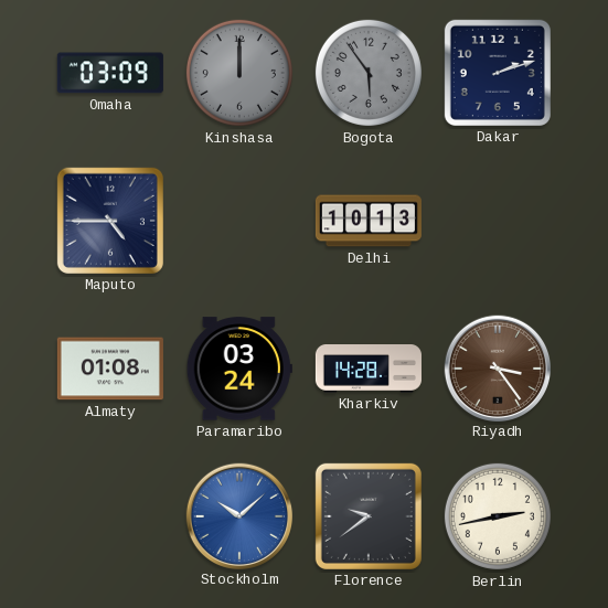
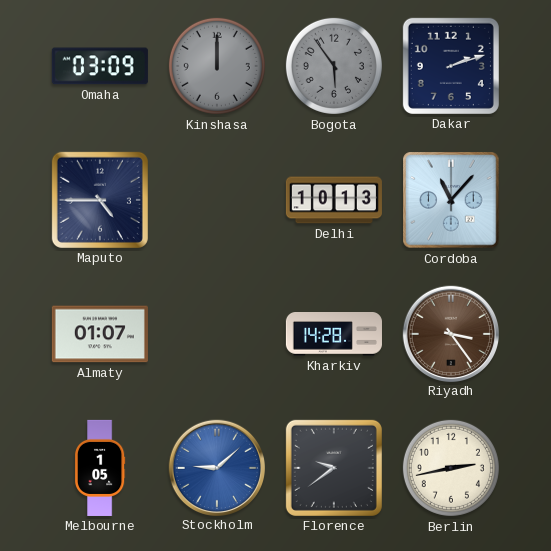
Cordoba: none -> 11:07
Almaty: 01:08 -> 01:07
Paramaribo: 03:24 -> none
Melbourne: none -> 1:05
Stockholm: 10:08 -> 9:08
